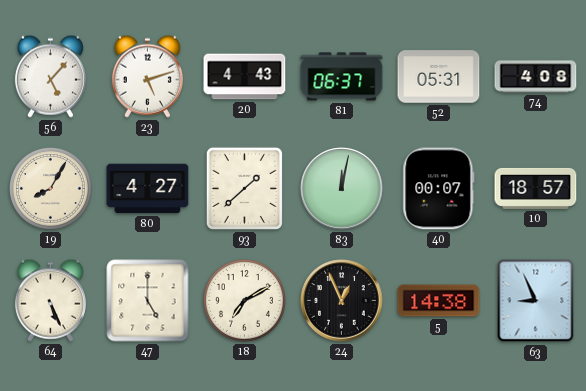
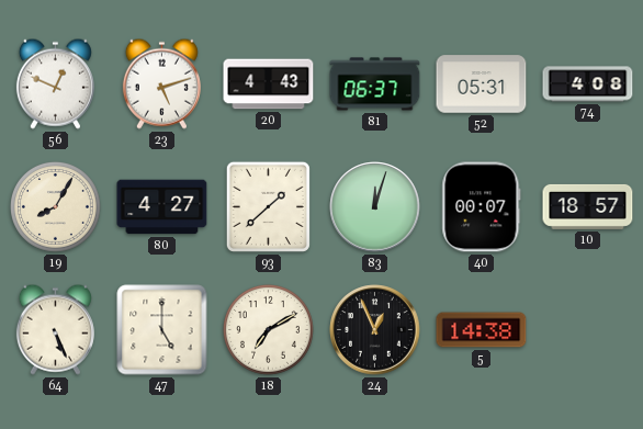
56: 5:07 -> 12:49
83: 12:02 -> 12:03
63: 8:56 -> none
